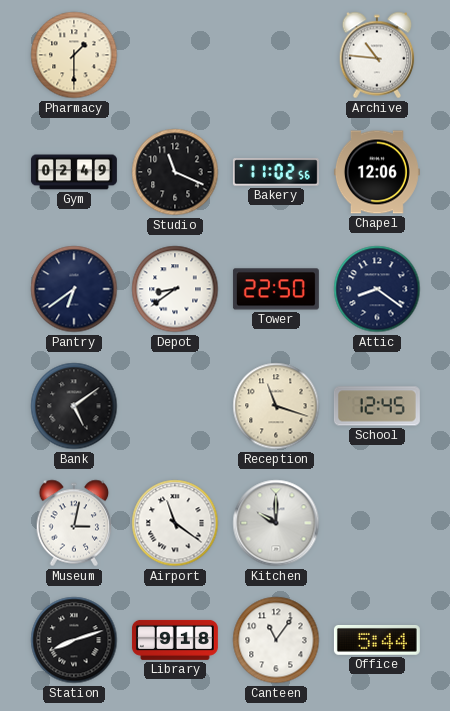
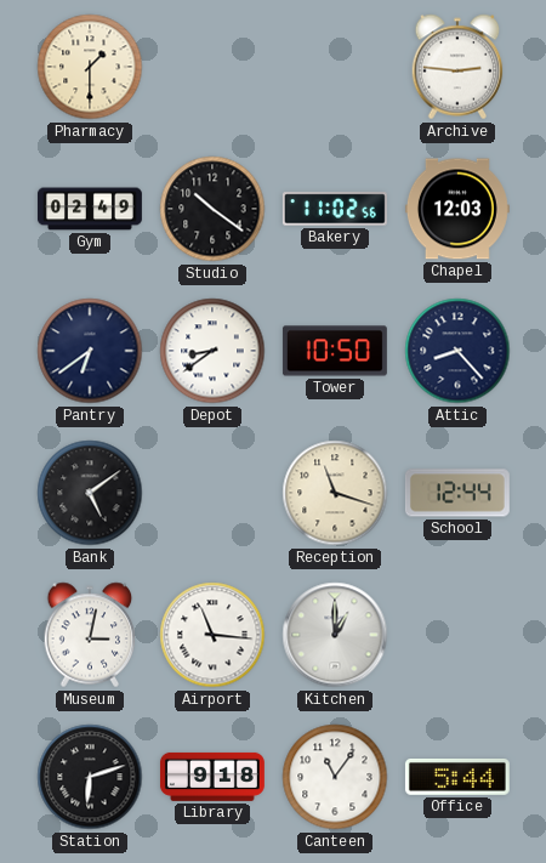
Archive: 10:46 -> 2:46
Studio: 11:19 -> 10:21
Chapel: 12:06 -> 12:03
Tower: 22:50 -> 10:50
Attic: 8:21 -> 8:23
School: 12:45 -> 12:44
Airport: 11:21 -> 11:16
Kitchen: 10:00 -> 1:00
Station: 8:12 -> 6:12
